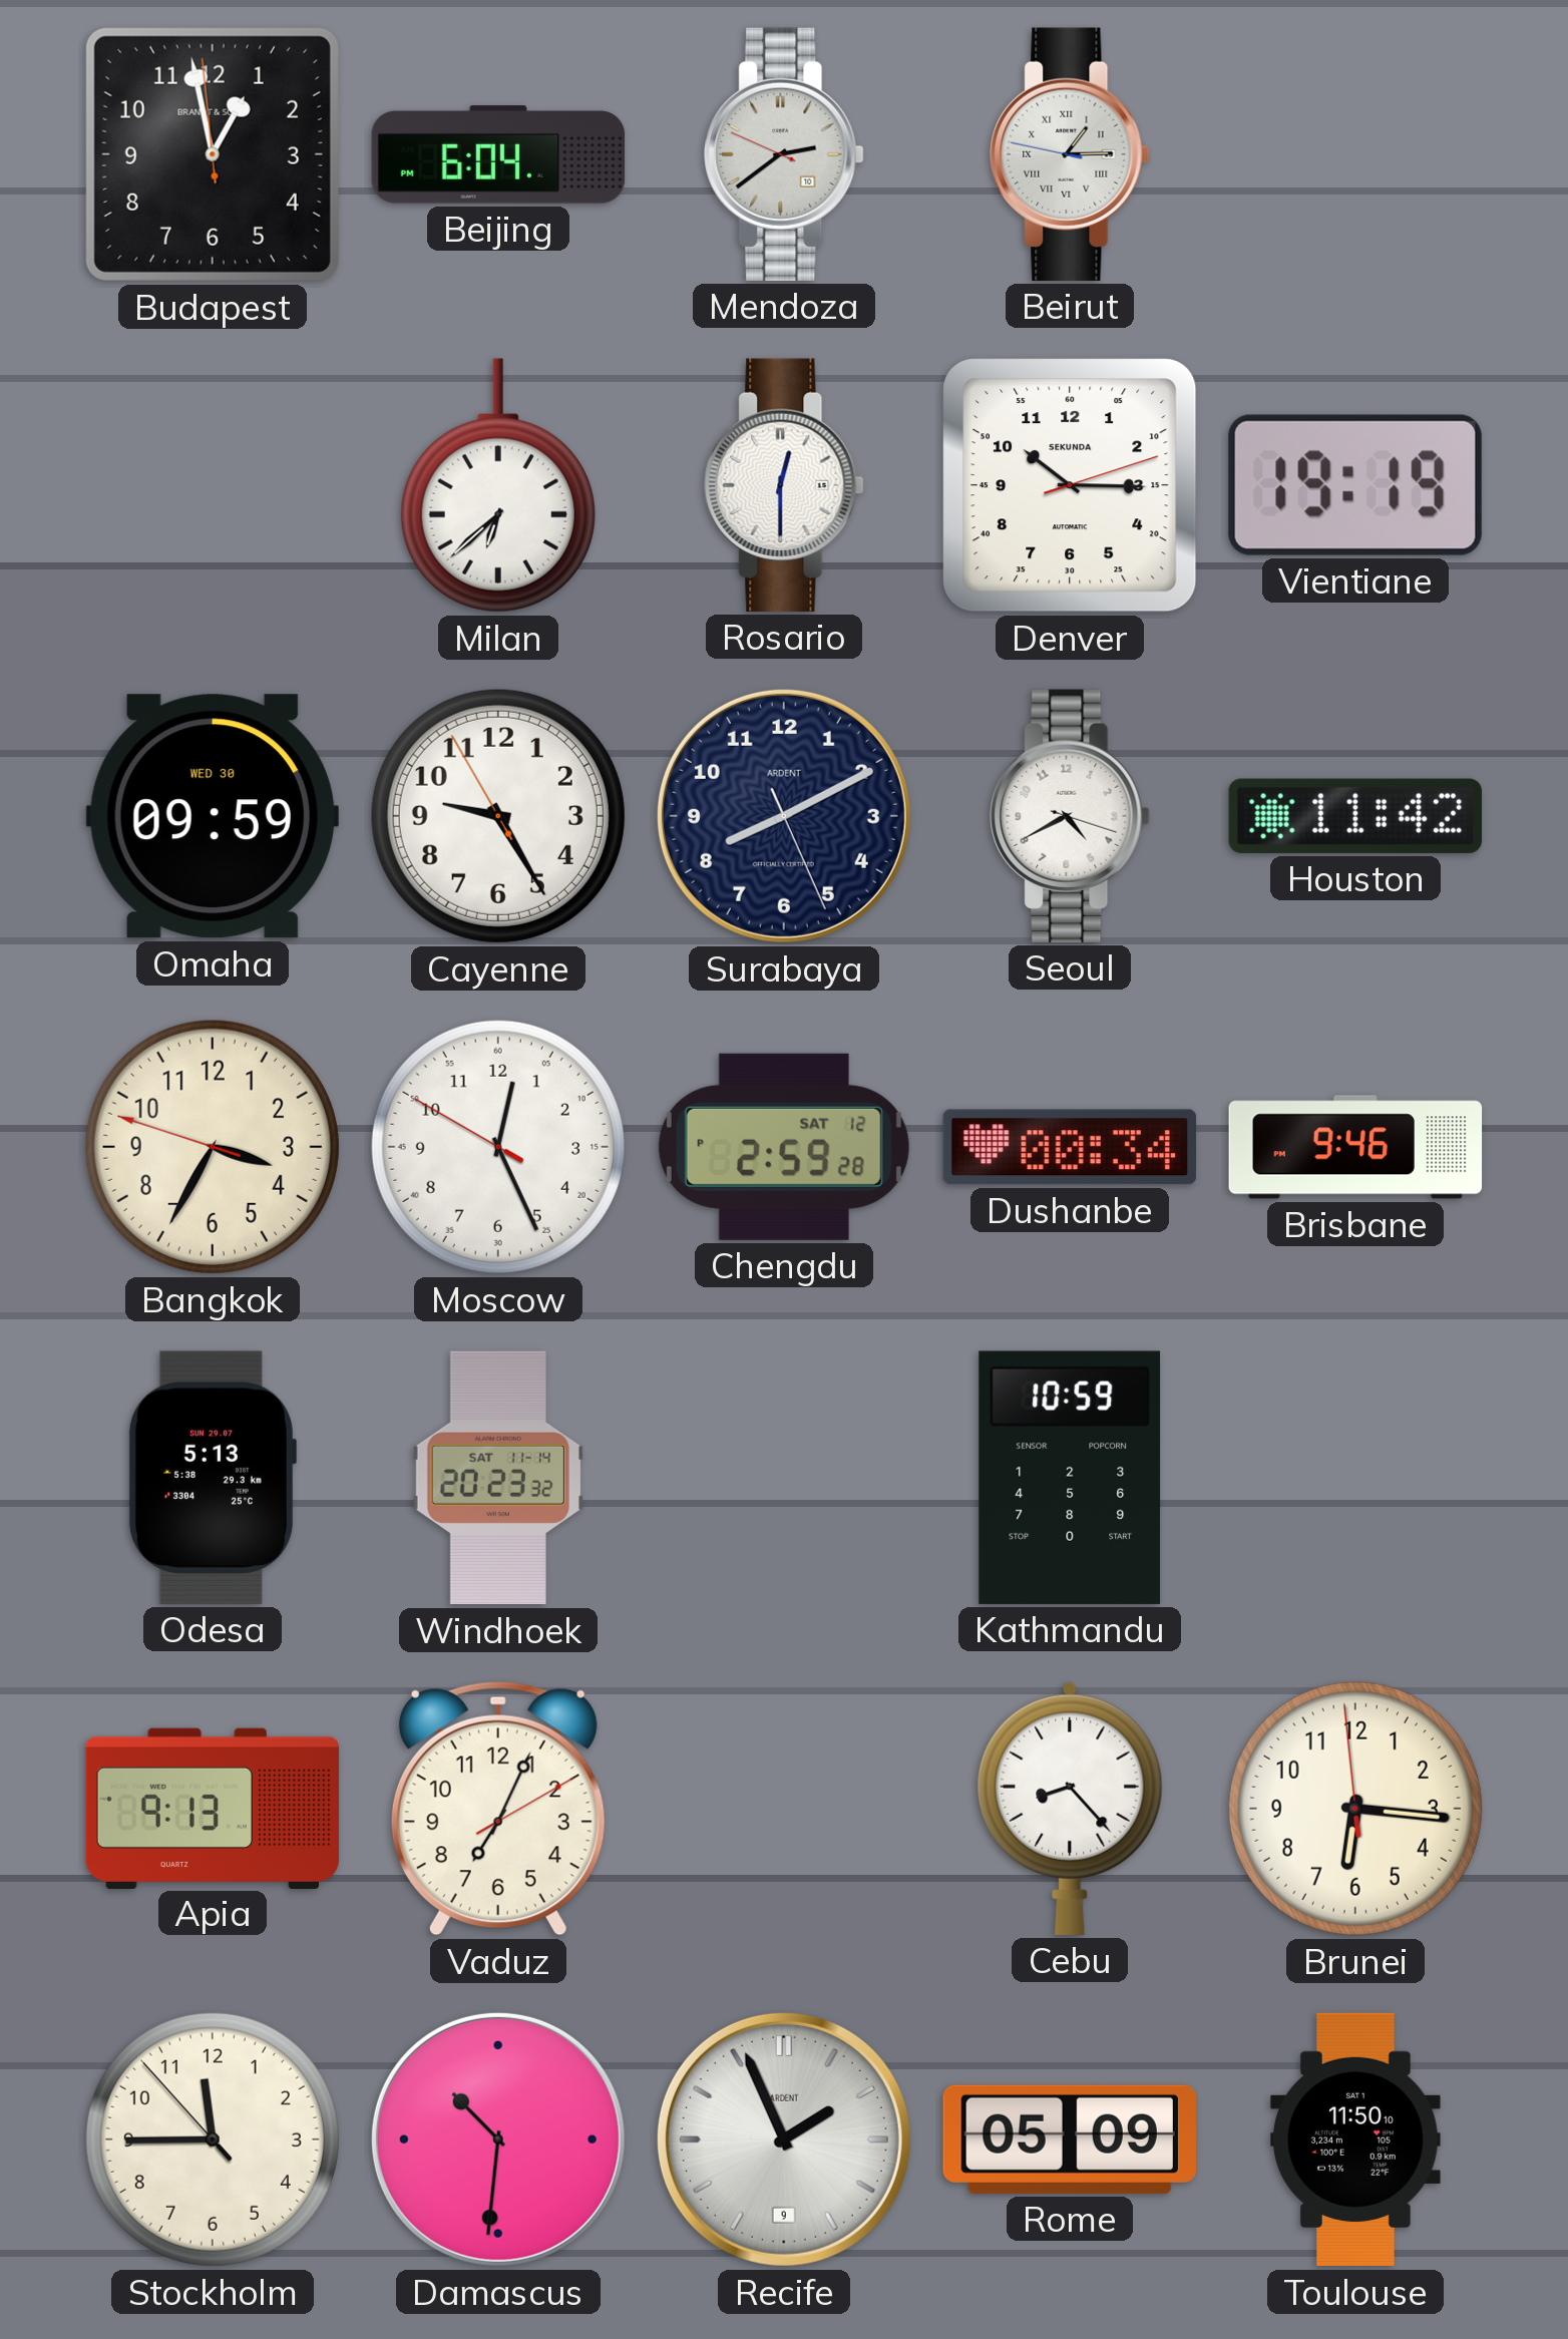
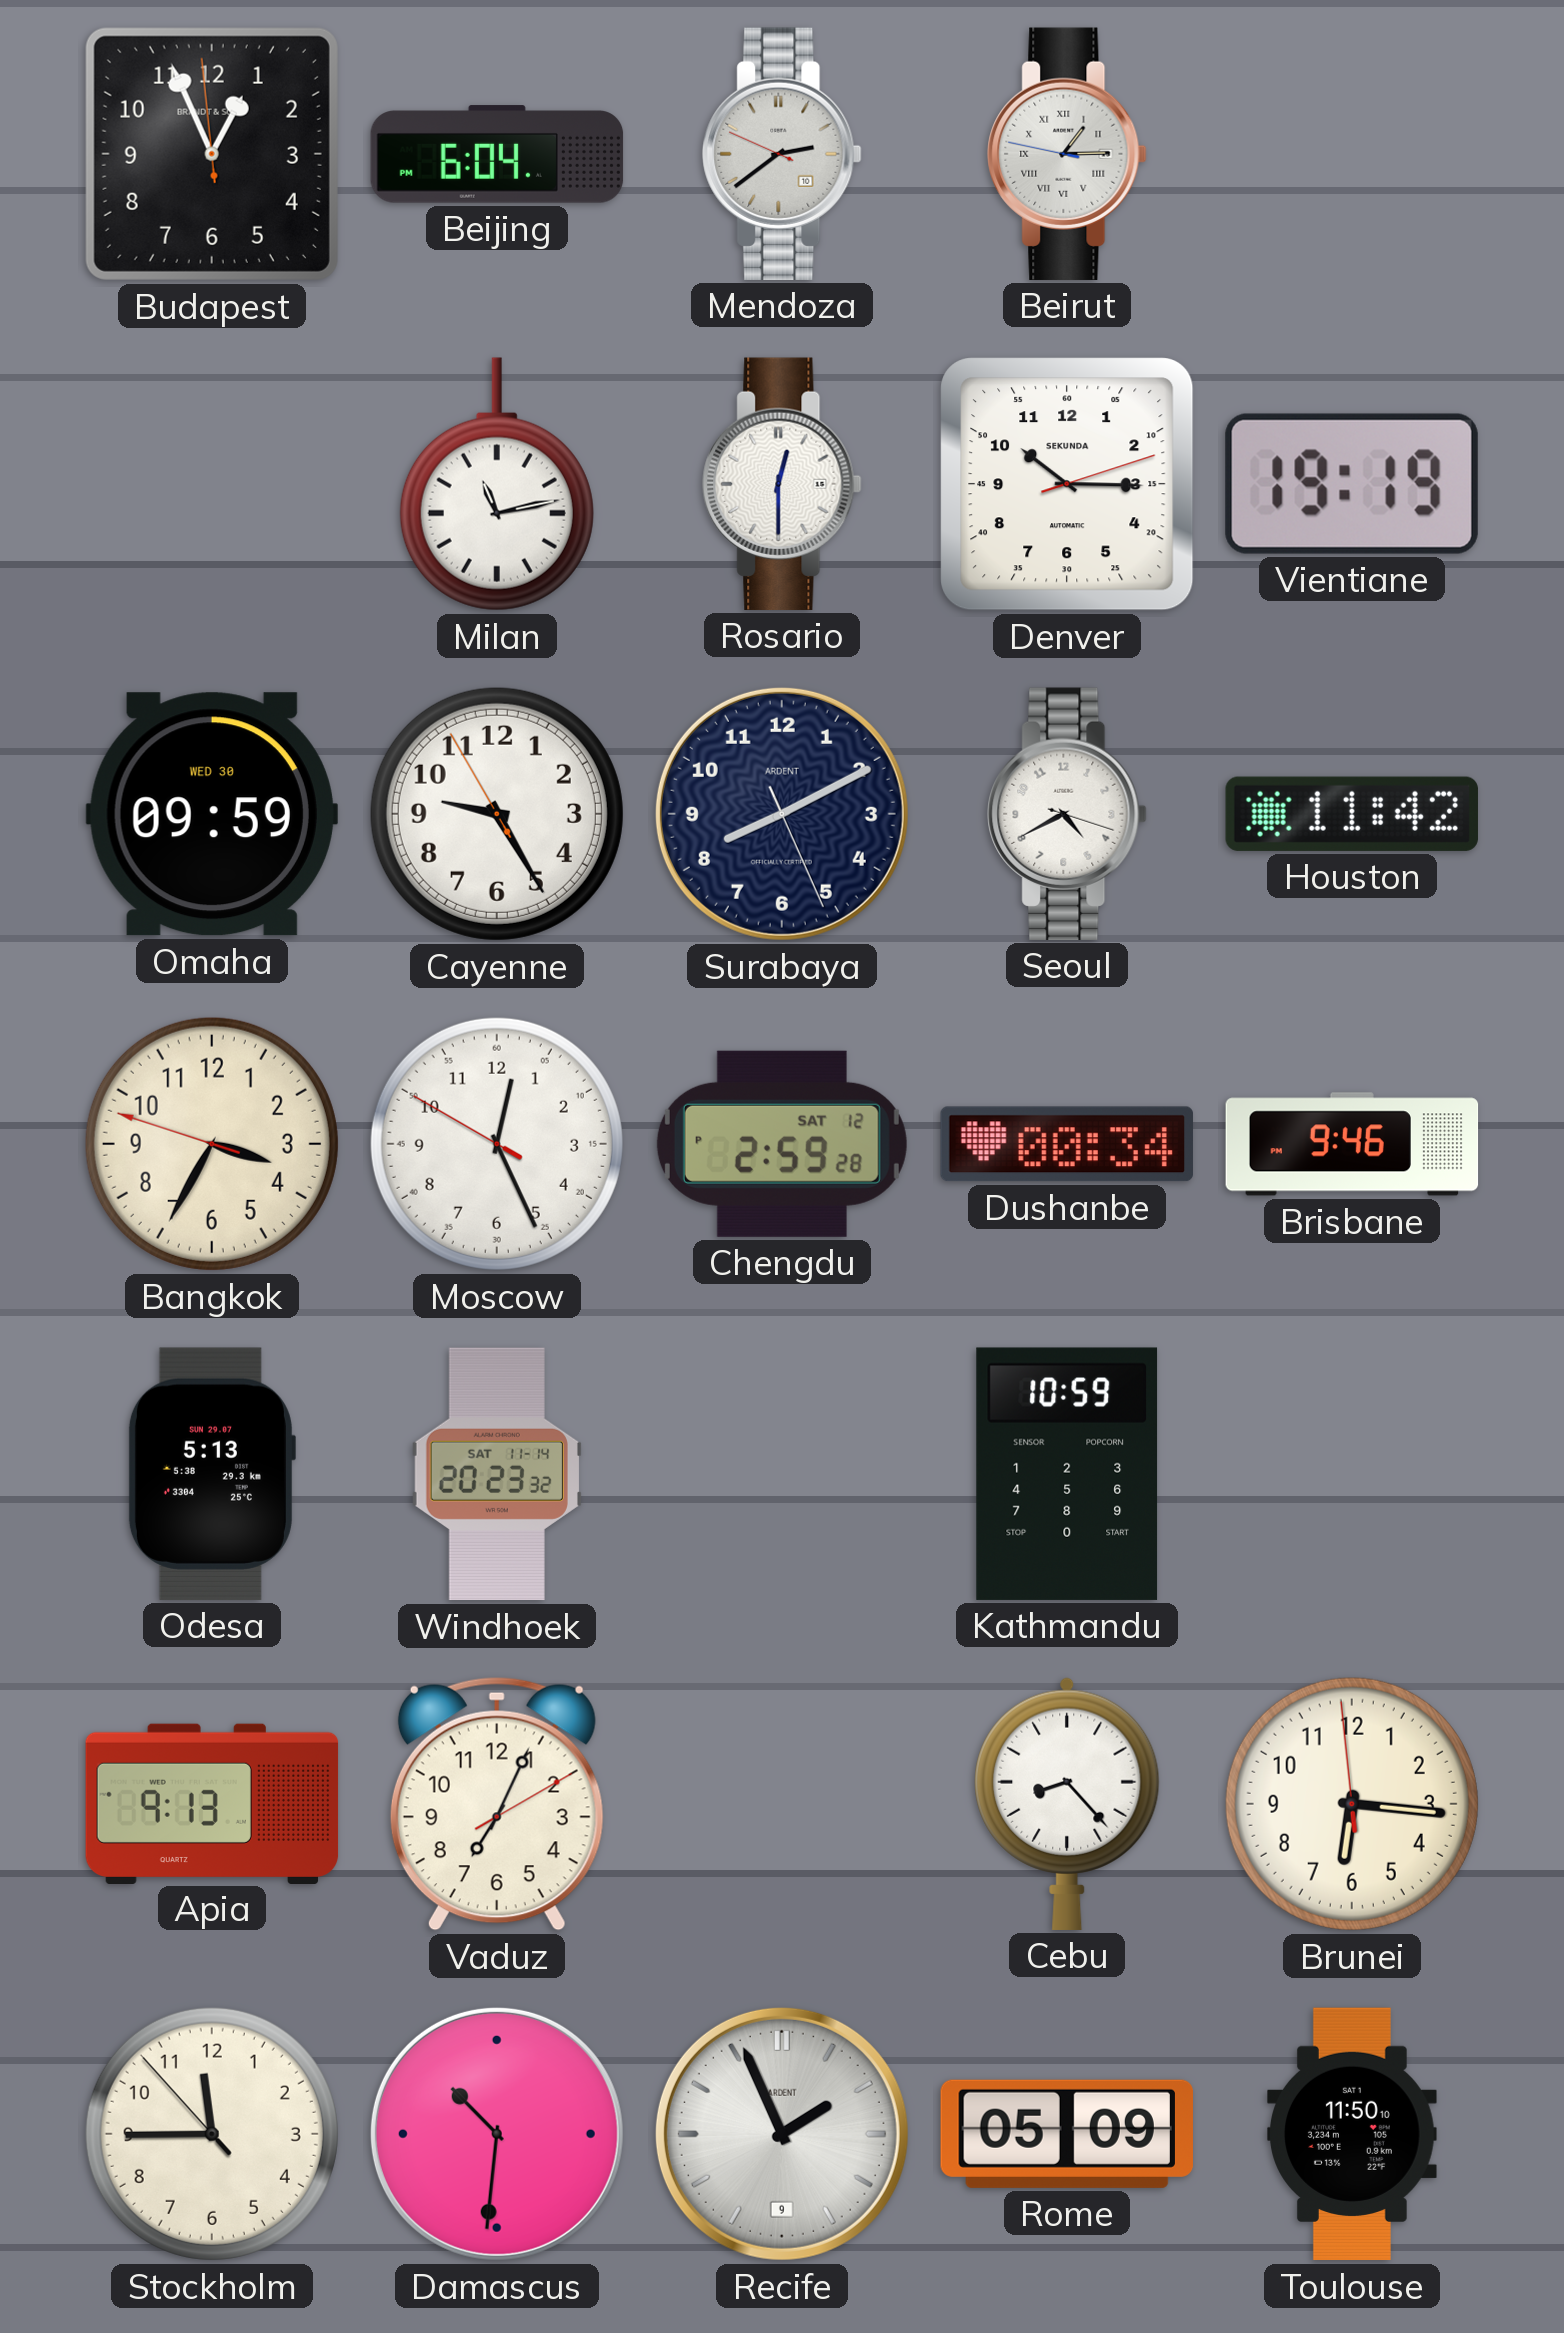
Budapest: 12:57 -> 12:55
Milan: 6:38 -> 11:13
